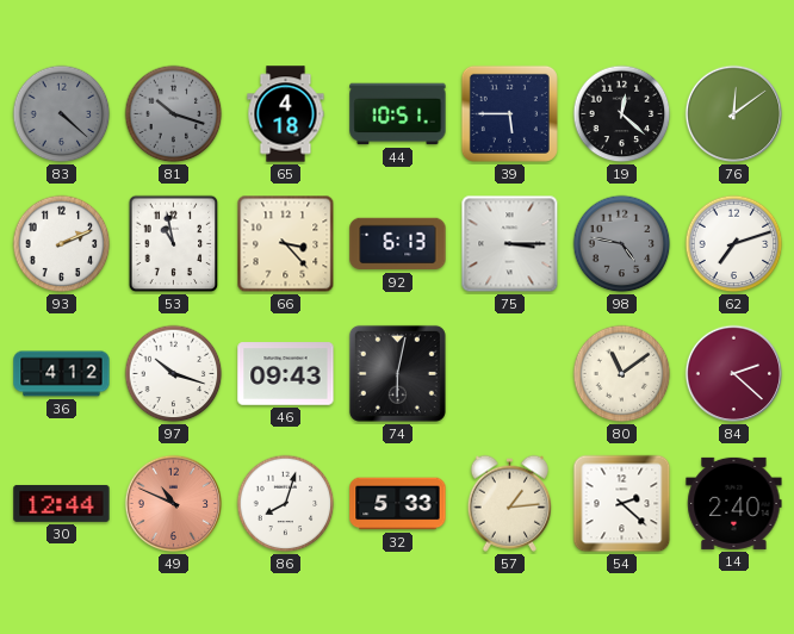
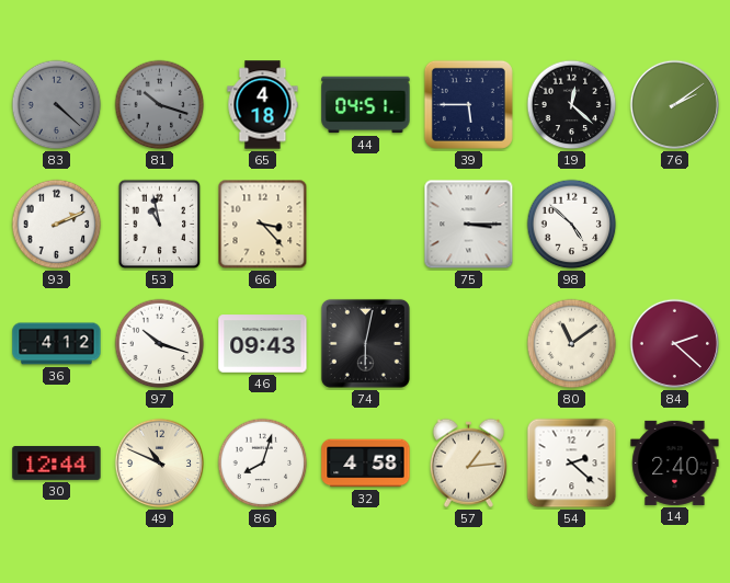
44: 10:51 -> 04:51
76: 12:09 -> 2:09
92: 6:13 -> none
98: 4:47 -> 4:52
98 dial: grey -> white
62: 7:12 -> none
49 dial: salmon -> cream
32: 5:33 -> 4:58
